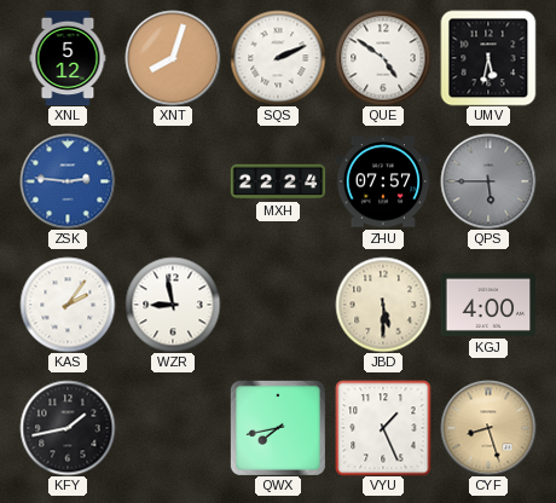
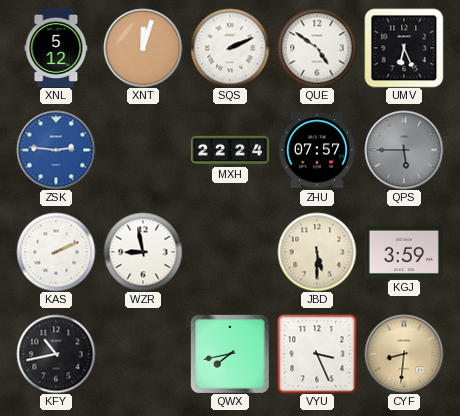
XNT: 8:03 -> 12:03
UMV: 5:32 -> 6:26
KAS: 2:06 -> 2:11
KGJ: 4:00 -> 3:59
KFY: 1:43 -> 10:43
VYU: 1:26 -> 3:26
CYF: 8:27 -> 8:31
